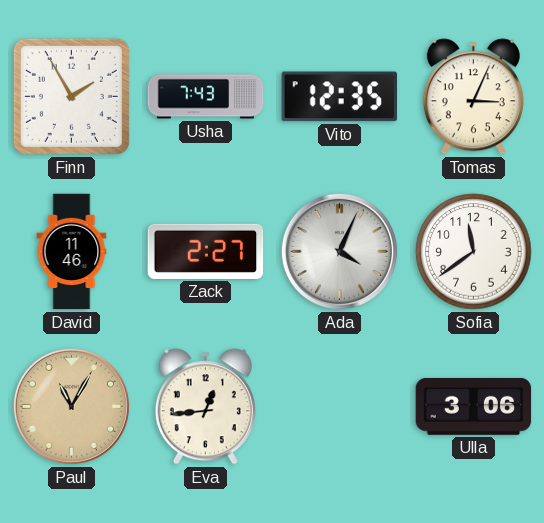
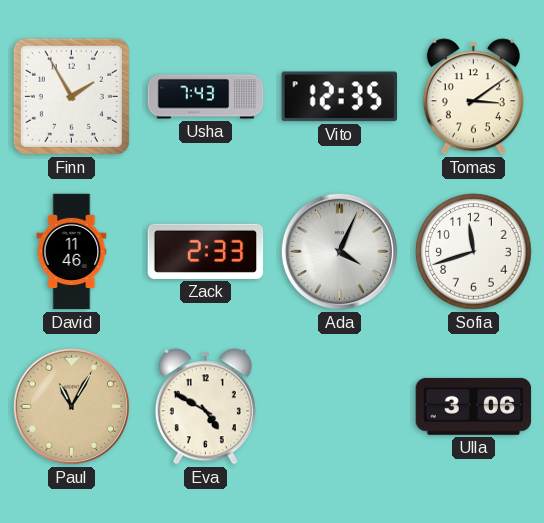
Tomas: 3:04 -> 3:09
Zack: 2:27 -> 2:33
Sofia: 11:39 -> 11:42
Eva: 12:44 -> 4:50
